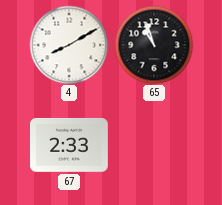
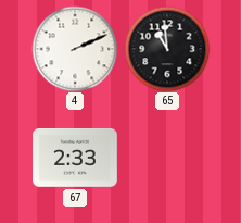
4: 8:10 -> 2:11
65: 10:57 -> 10:59
